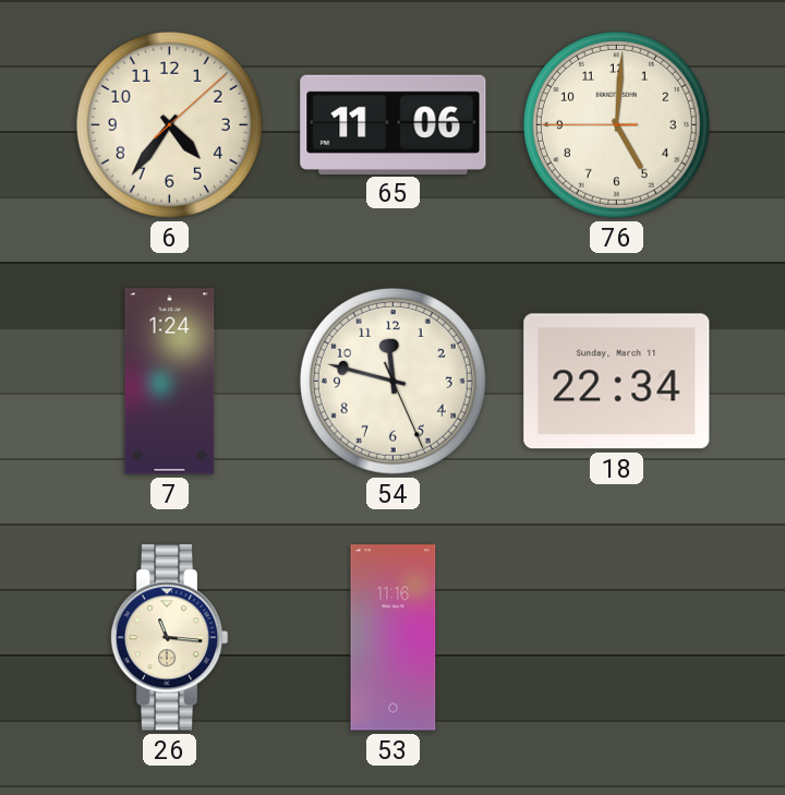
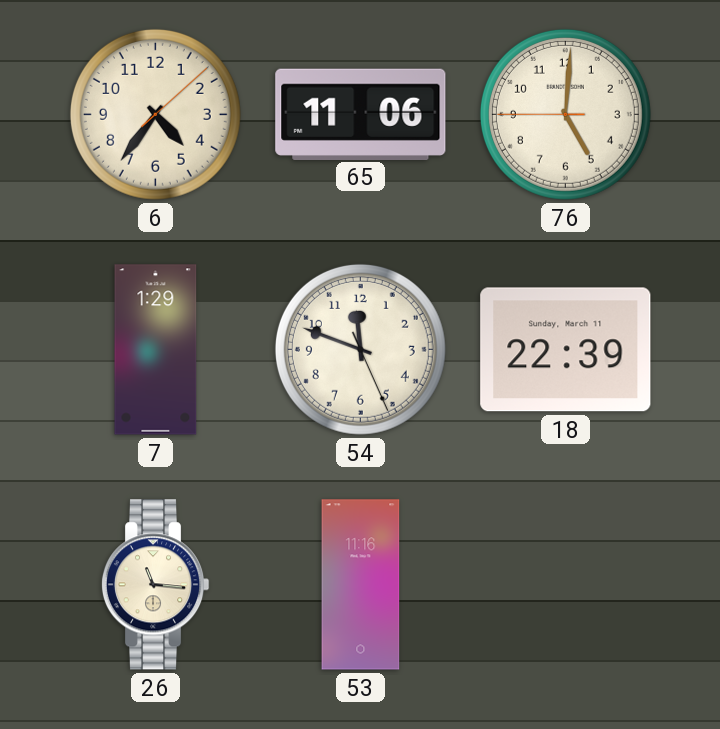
7: 1:24 -> 1:29
54: 11:47 -> 11:48
18: 22:34 -> 22:39
